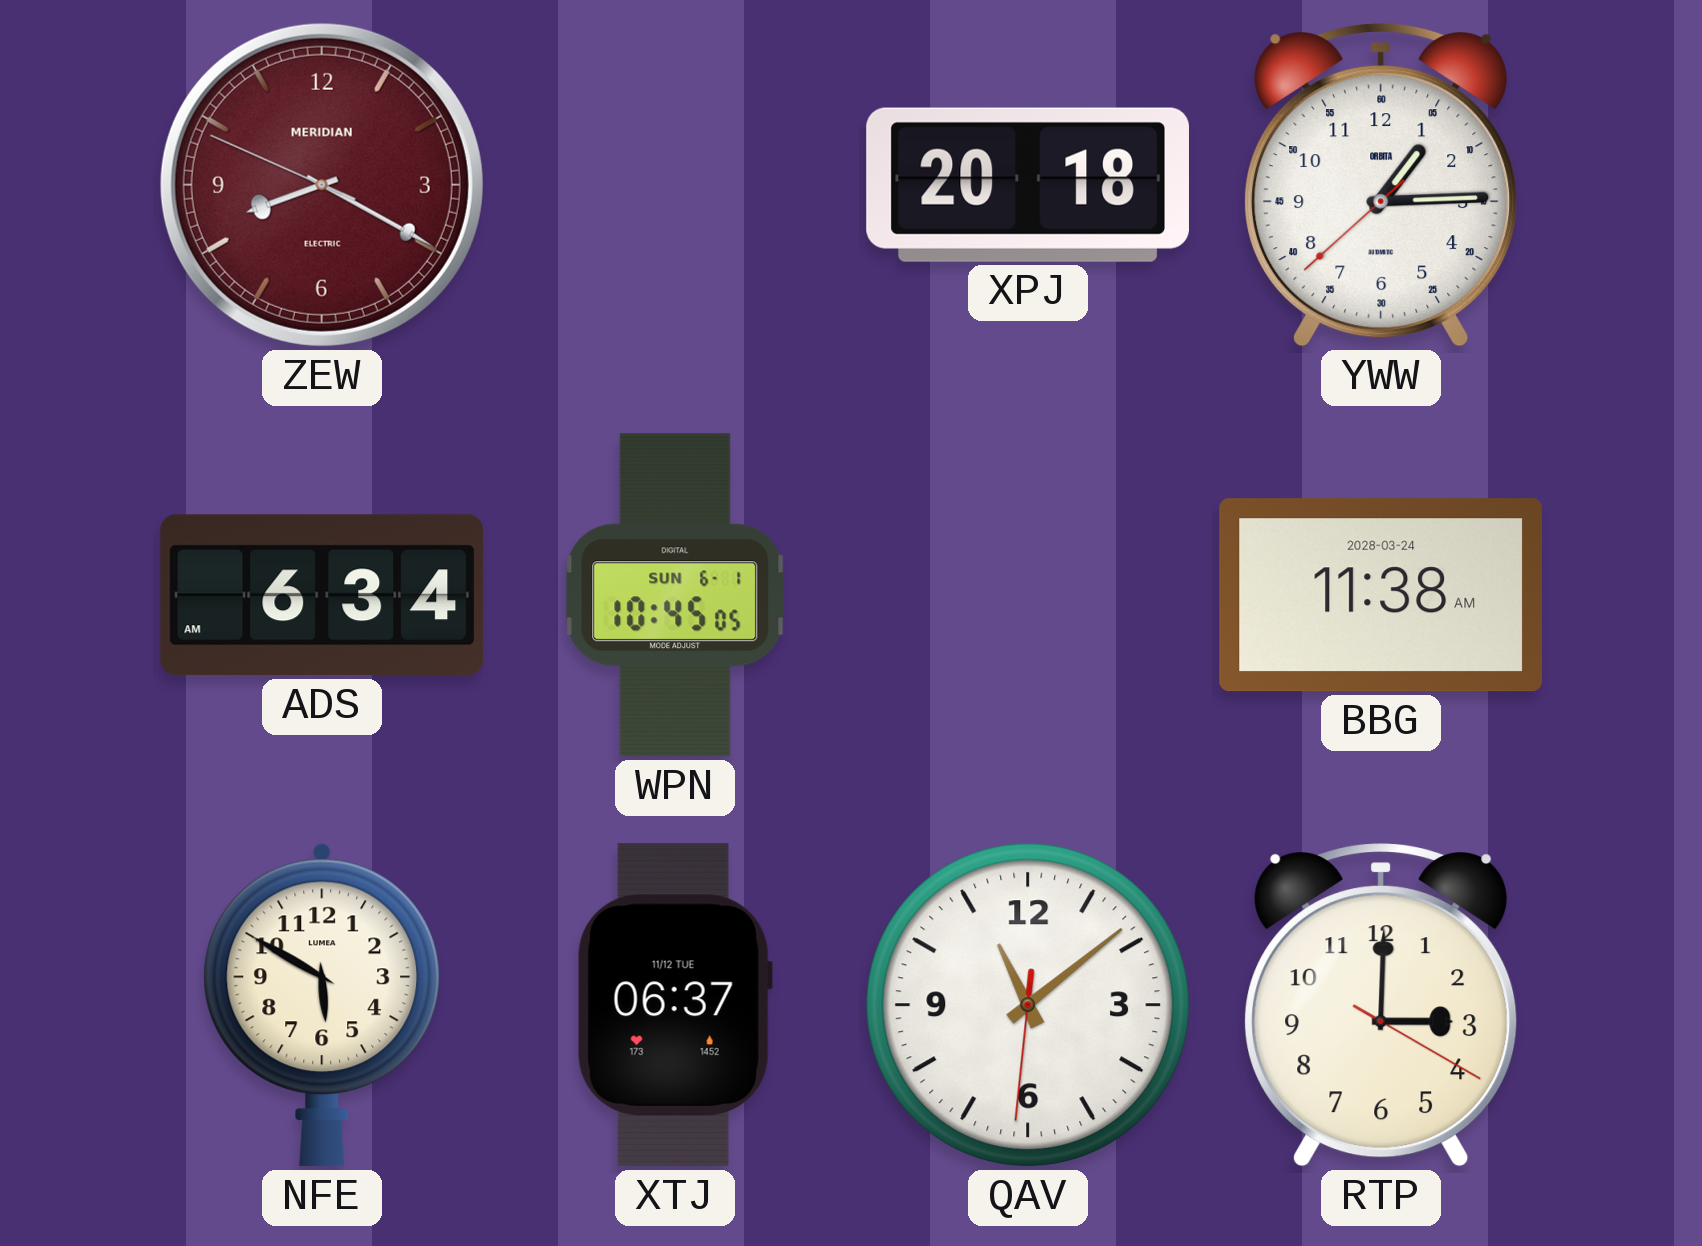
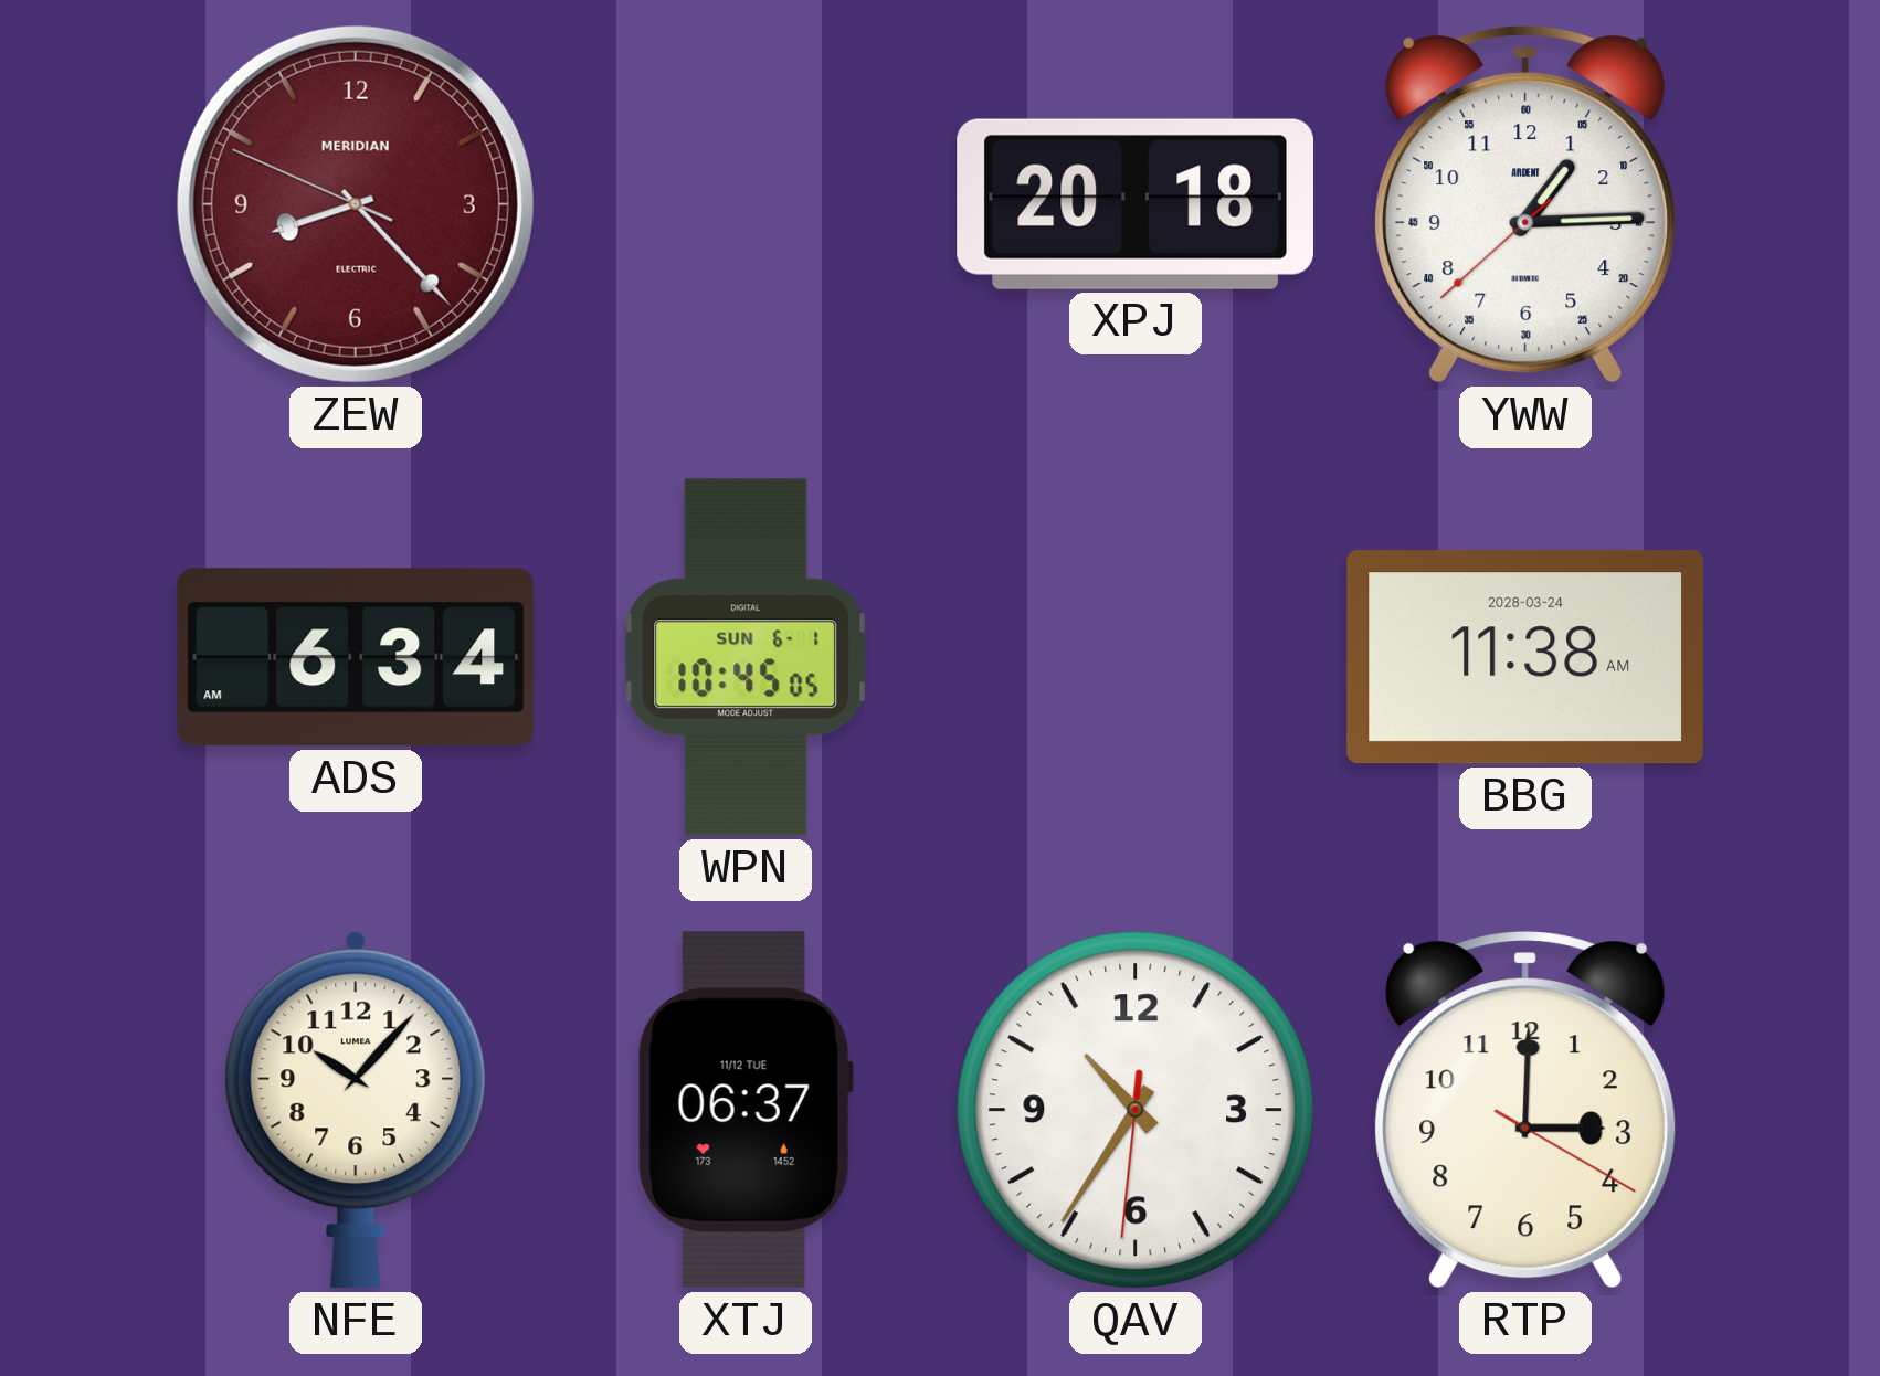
ZEW: 8:19 -> 8:22
YWW brand: ORBITA -> ARDENT
NFE: 5:50 -> 10:07
QAV: 11:08 -> 10:35
